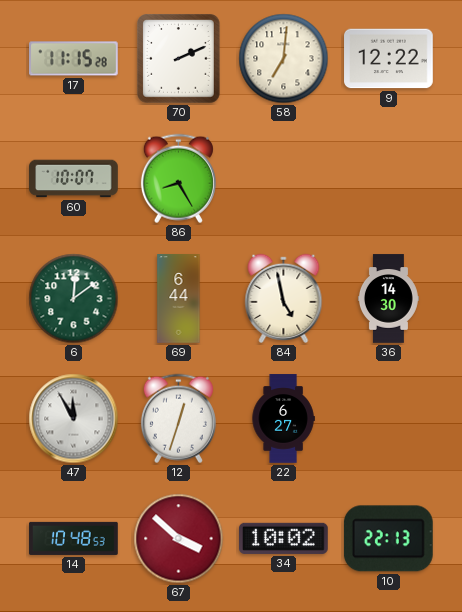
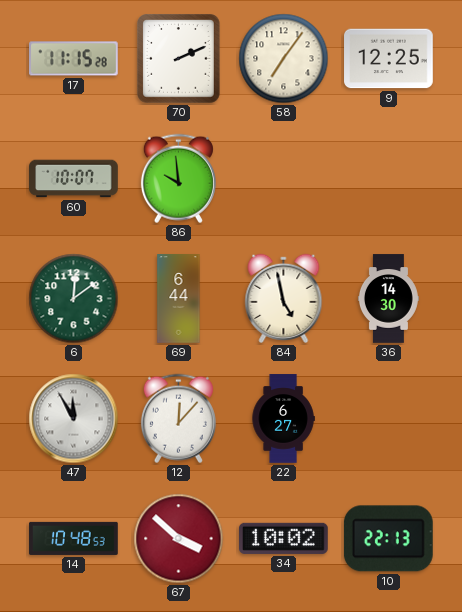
58: 7:01 -> 7:06
9: 12:22 -> 12:25
86: 8:25 -> 9:59
12: 12:33 -> 12:07
